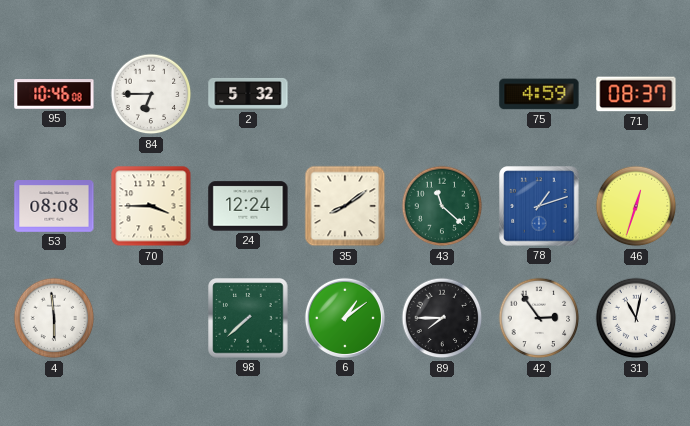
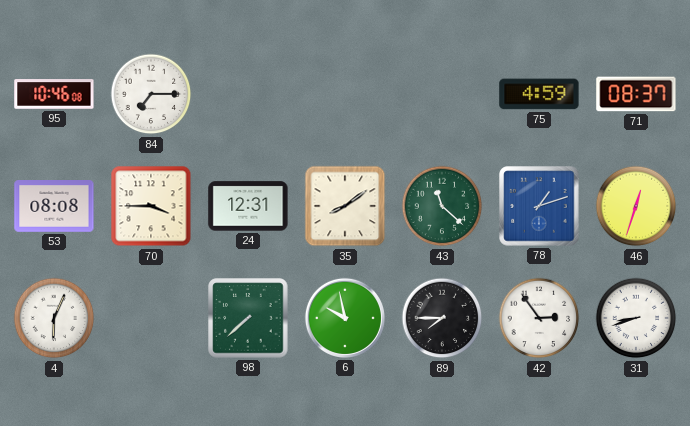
84: 6:45 -> 7:15
2: 5:32 -> none
24: 12:24 -> 12:31
4: 5:59 -> 6:04
6: 1:09 -> 9:58
31: 11:02 -> 8:42
